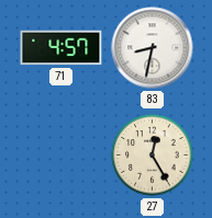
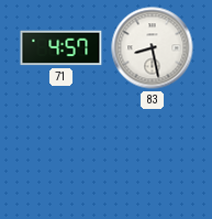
83: 8:32 -> 8:28
27: 12:25 -> none
